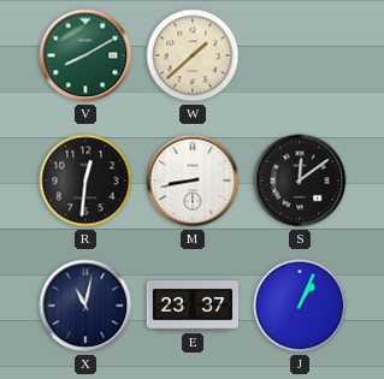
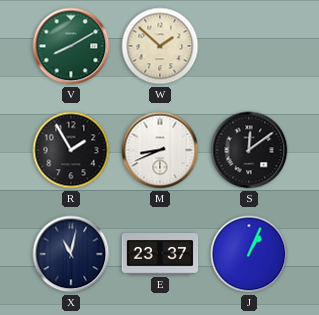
W: 1:38 -> 1:52
R: 12:31 -> 1:55
M: 8:43 -> 8:41
